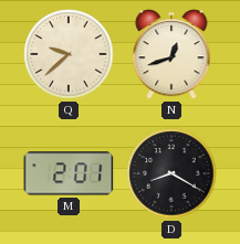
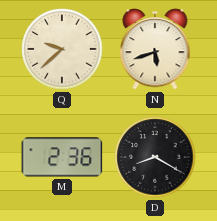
N: 12:42 -> 5:42
M: 2:01 -> 2:36
